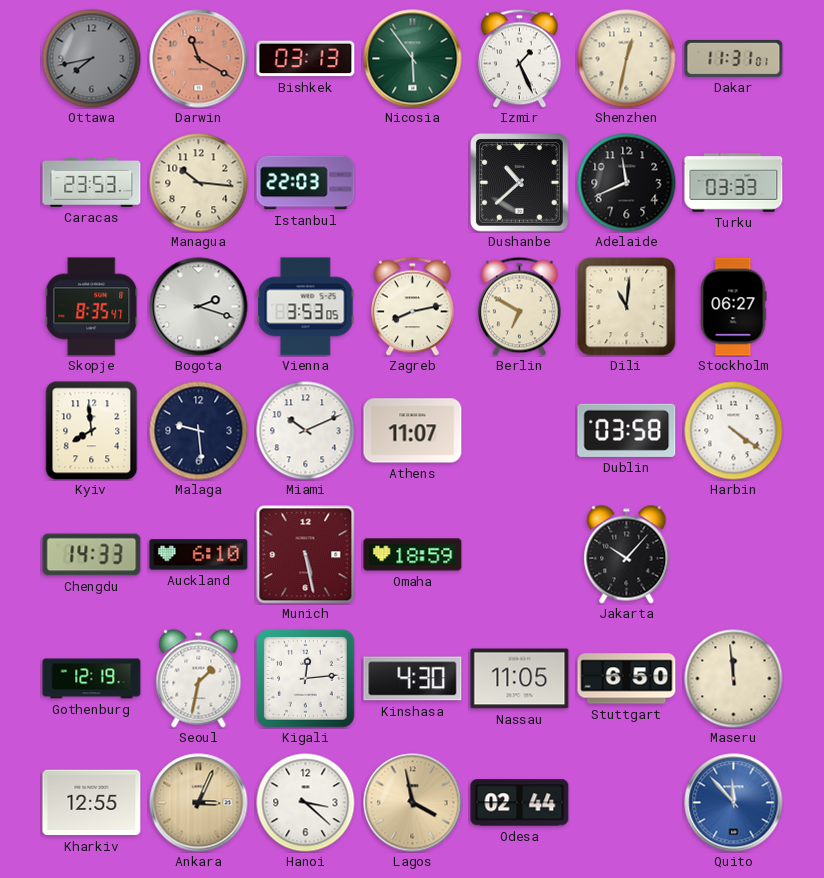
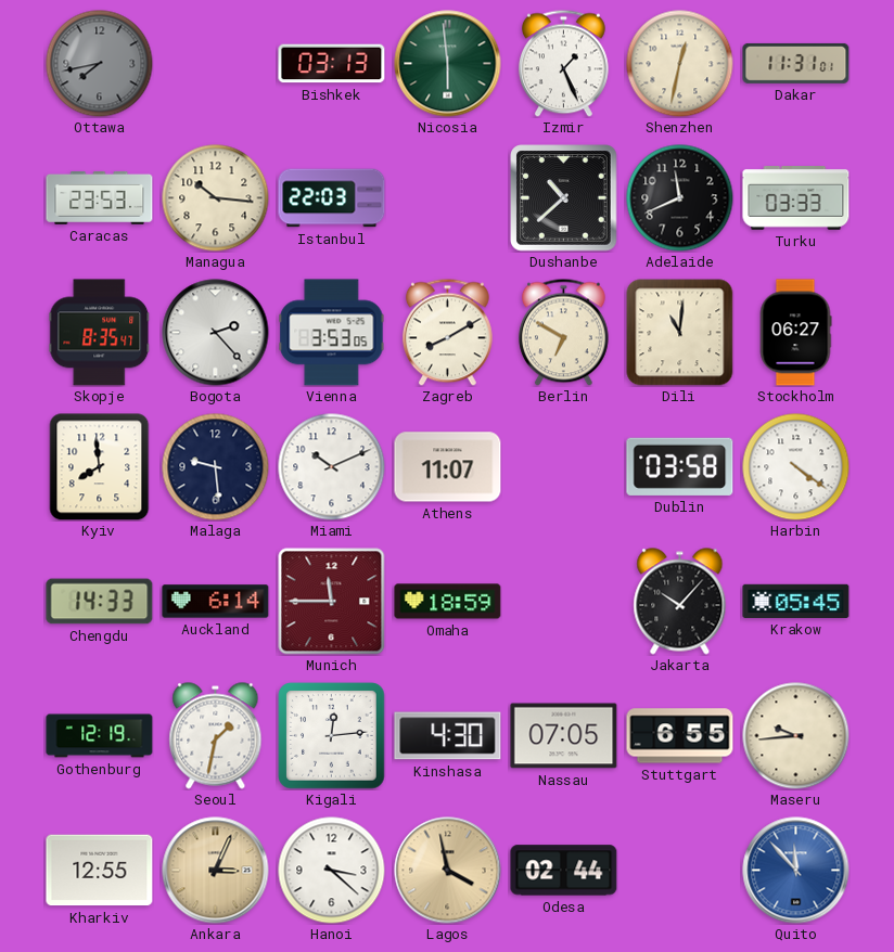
Darwin: 11:20 -> none
Nicosia: 5:54 -> 5:59
Bogota: 2:18 -> 2:23
Zagreb: 8:13 -> 8:10
Auckland: 6:10 -> 6:14
Munich: 5:28 -> 11:45
Krakow: none -> 05:45
Nassau: 11:05 -> 07:05
Stuttgart: 6:50 -> 6:55
Maseru: 11:59 -> 9:44
